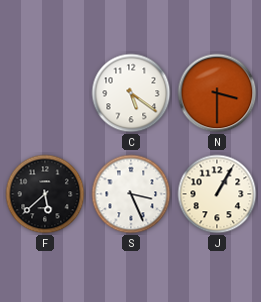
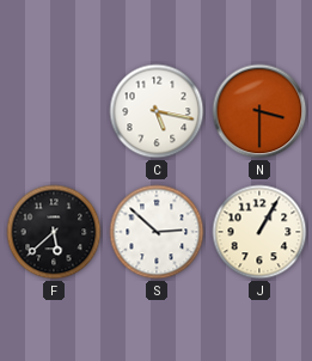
C: 5:21 -> 5:17
S: 3:26 -> 2:52
